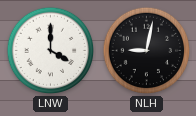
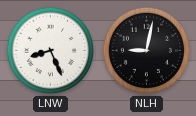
LNW: 4:00 -> 8:26
